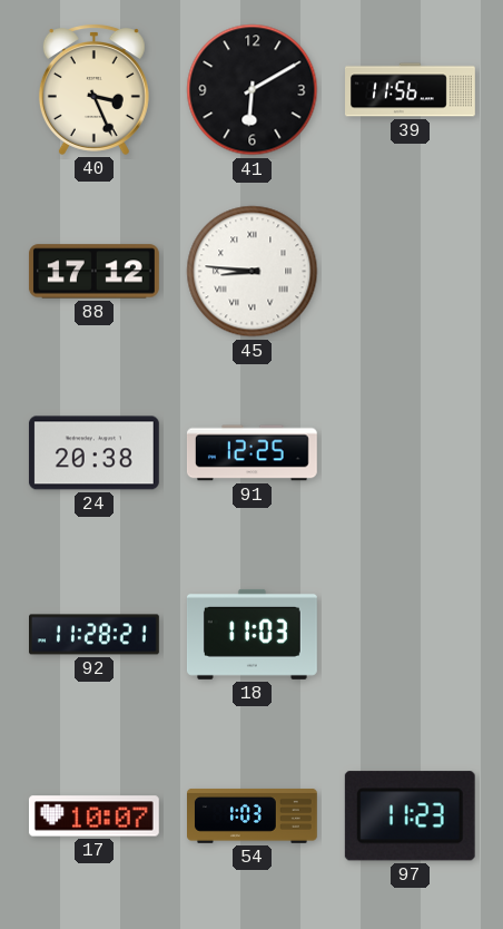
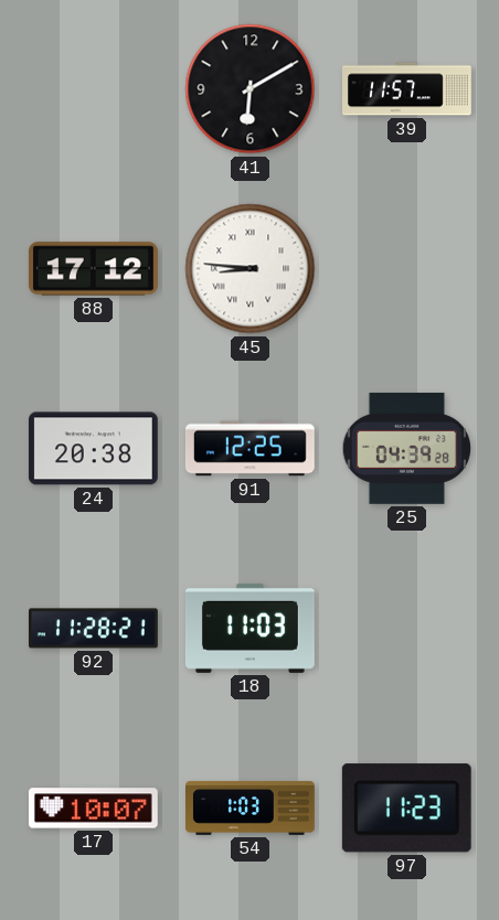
40: 3:26 -> none
39: 11:56 -> 11:57
25: none -> 04:39
